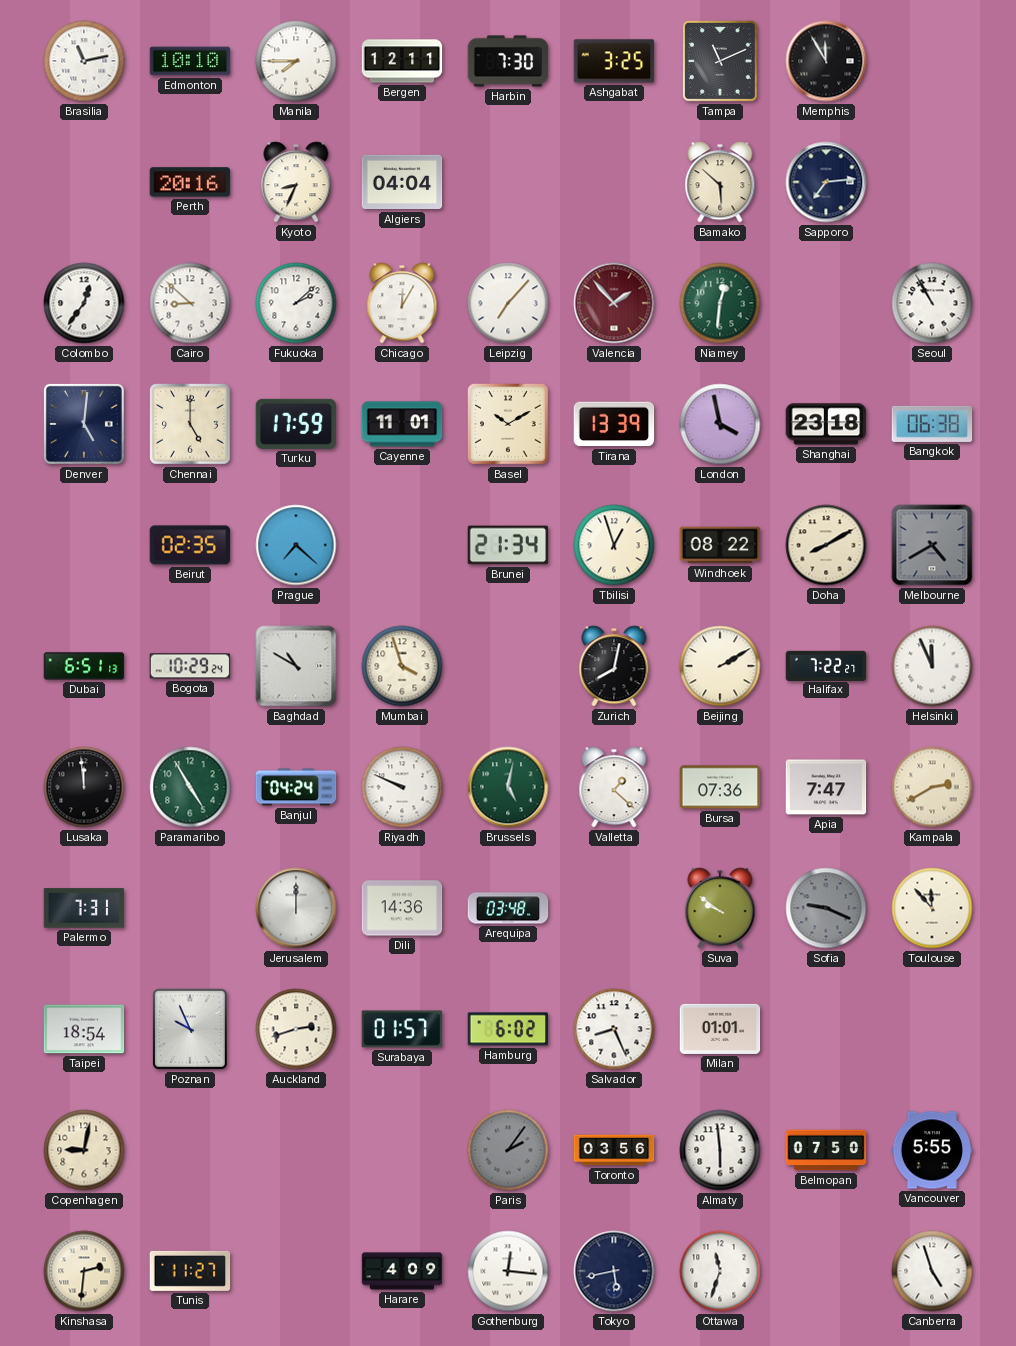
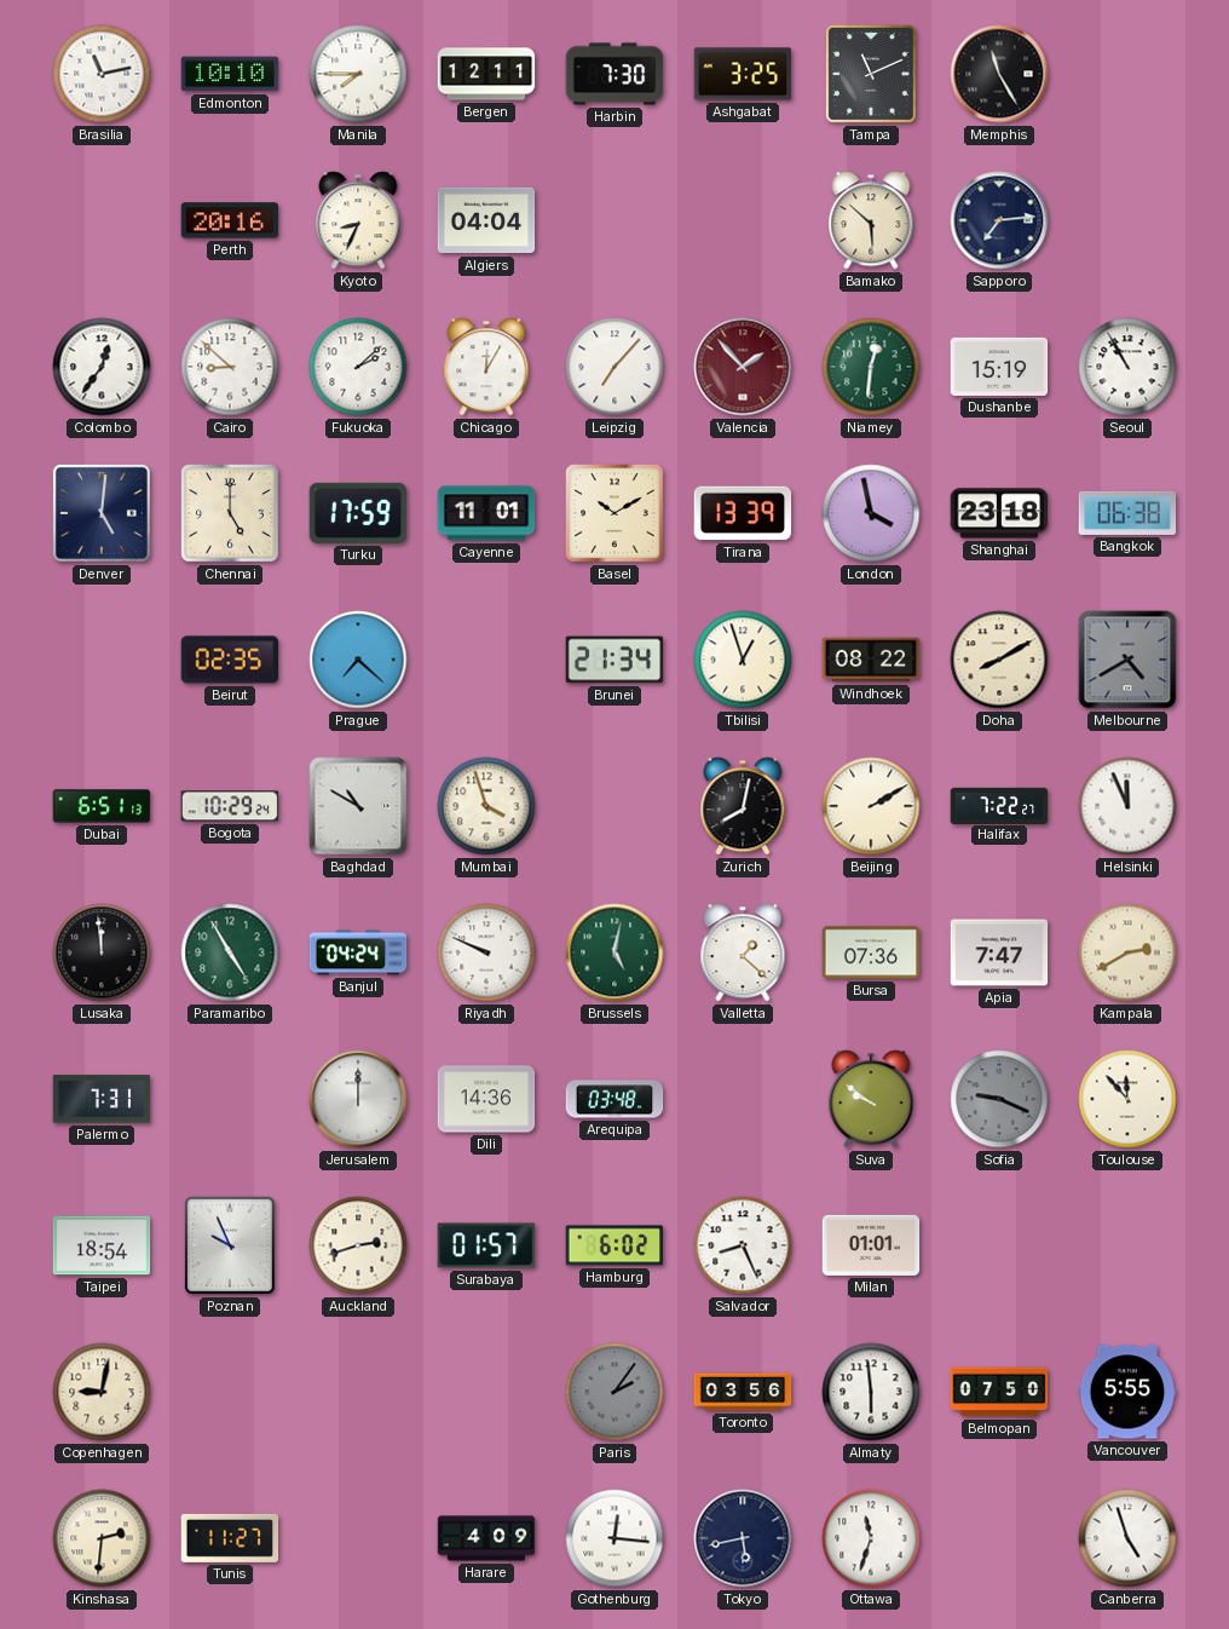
Memphis: 11:55 -> 11:25
Dushanbe: none -> 15:19
